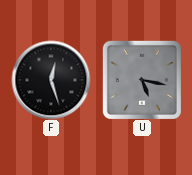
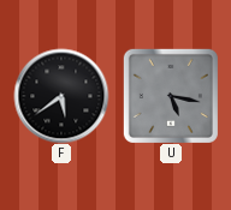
F: 12:27 -> 5:39
